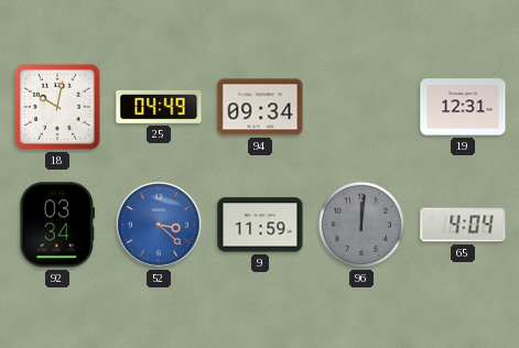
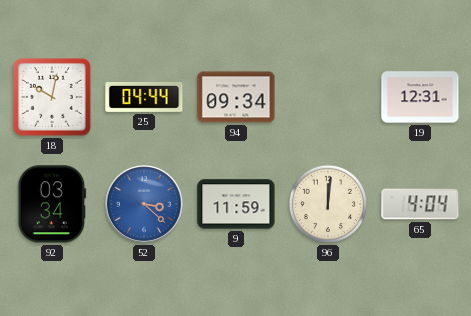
25: 04:49 -> 04:44
96 dial: grey -> cream
